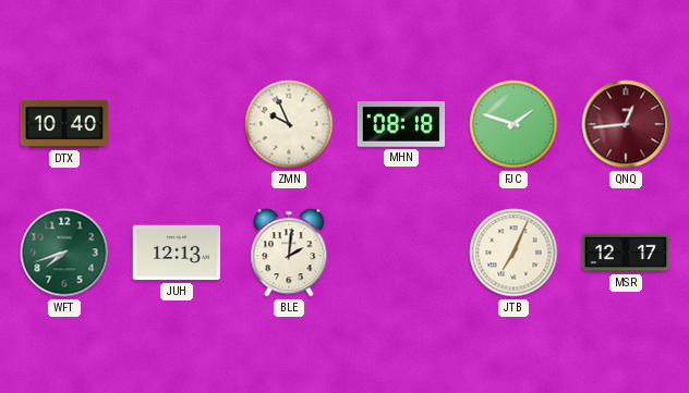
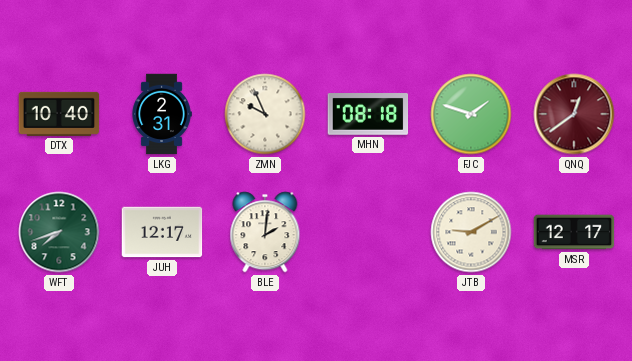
LKG: none -> 2:31
QNQ: 12:44 -> 12:39
JUH: 12:13 -> 12:17
JTB: 7:04 -> 9:10
